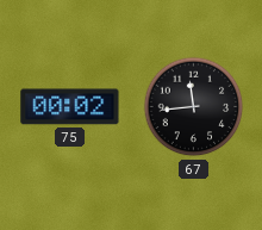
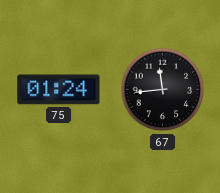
75: 00:02 -> 01:24
